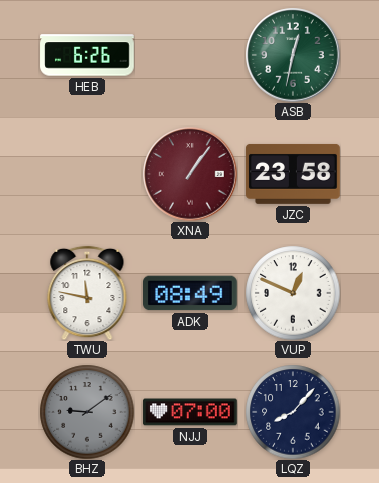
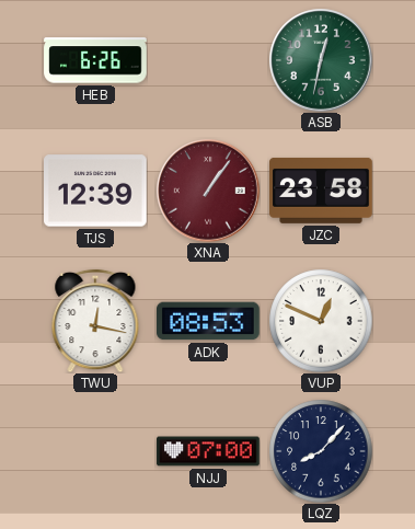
TJS: none -> 12:39
TWU: 11:47 -> 12:17
ADK: 08:49 -> 08:53
BHZ: 9:09 -> none
